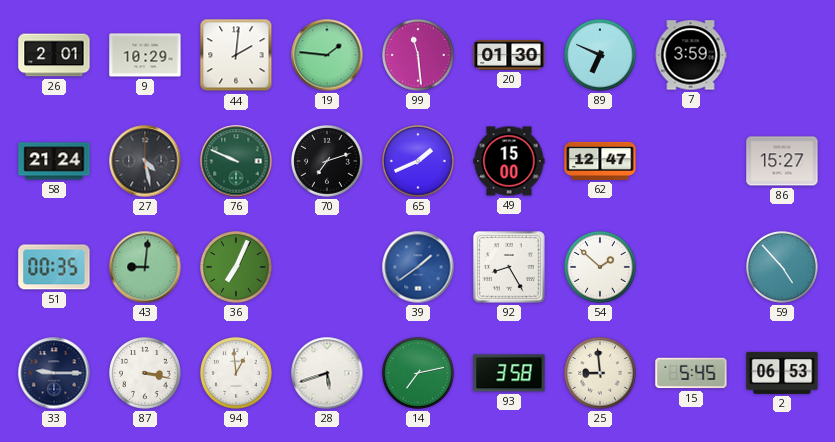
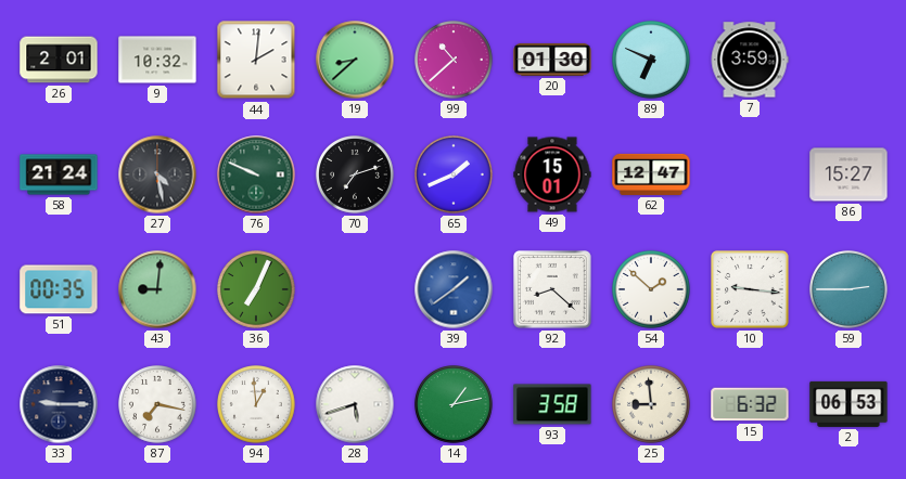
9: 10:29 -> 10:32
19: 1:46 -> 8:38
99: 11:29 -> 10:38
49: 15:00 -> 15:01
92: 8:25 -> 8:22
10: none -> 9:16
59: 4:53 -> 2:45
87: 3:17 -> 7:17
14: 7:13 -> 1:13
15: 5:45 -> 6:32
